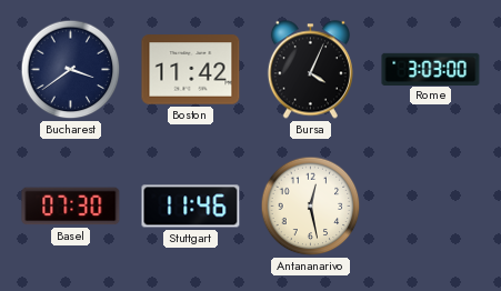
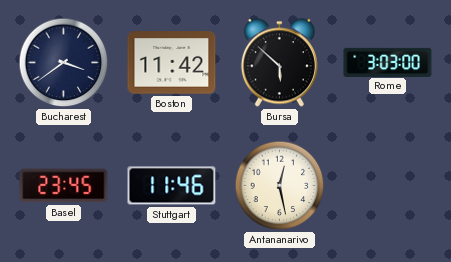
Bursa: 4:04 -> 5:52
Basel: 07:30 -> 23:45
